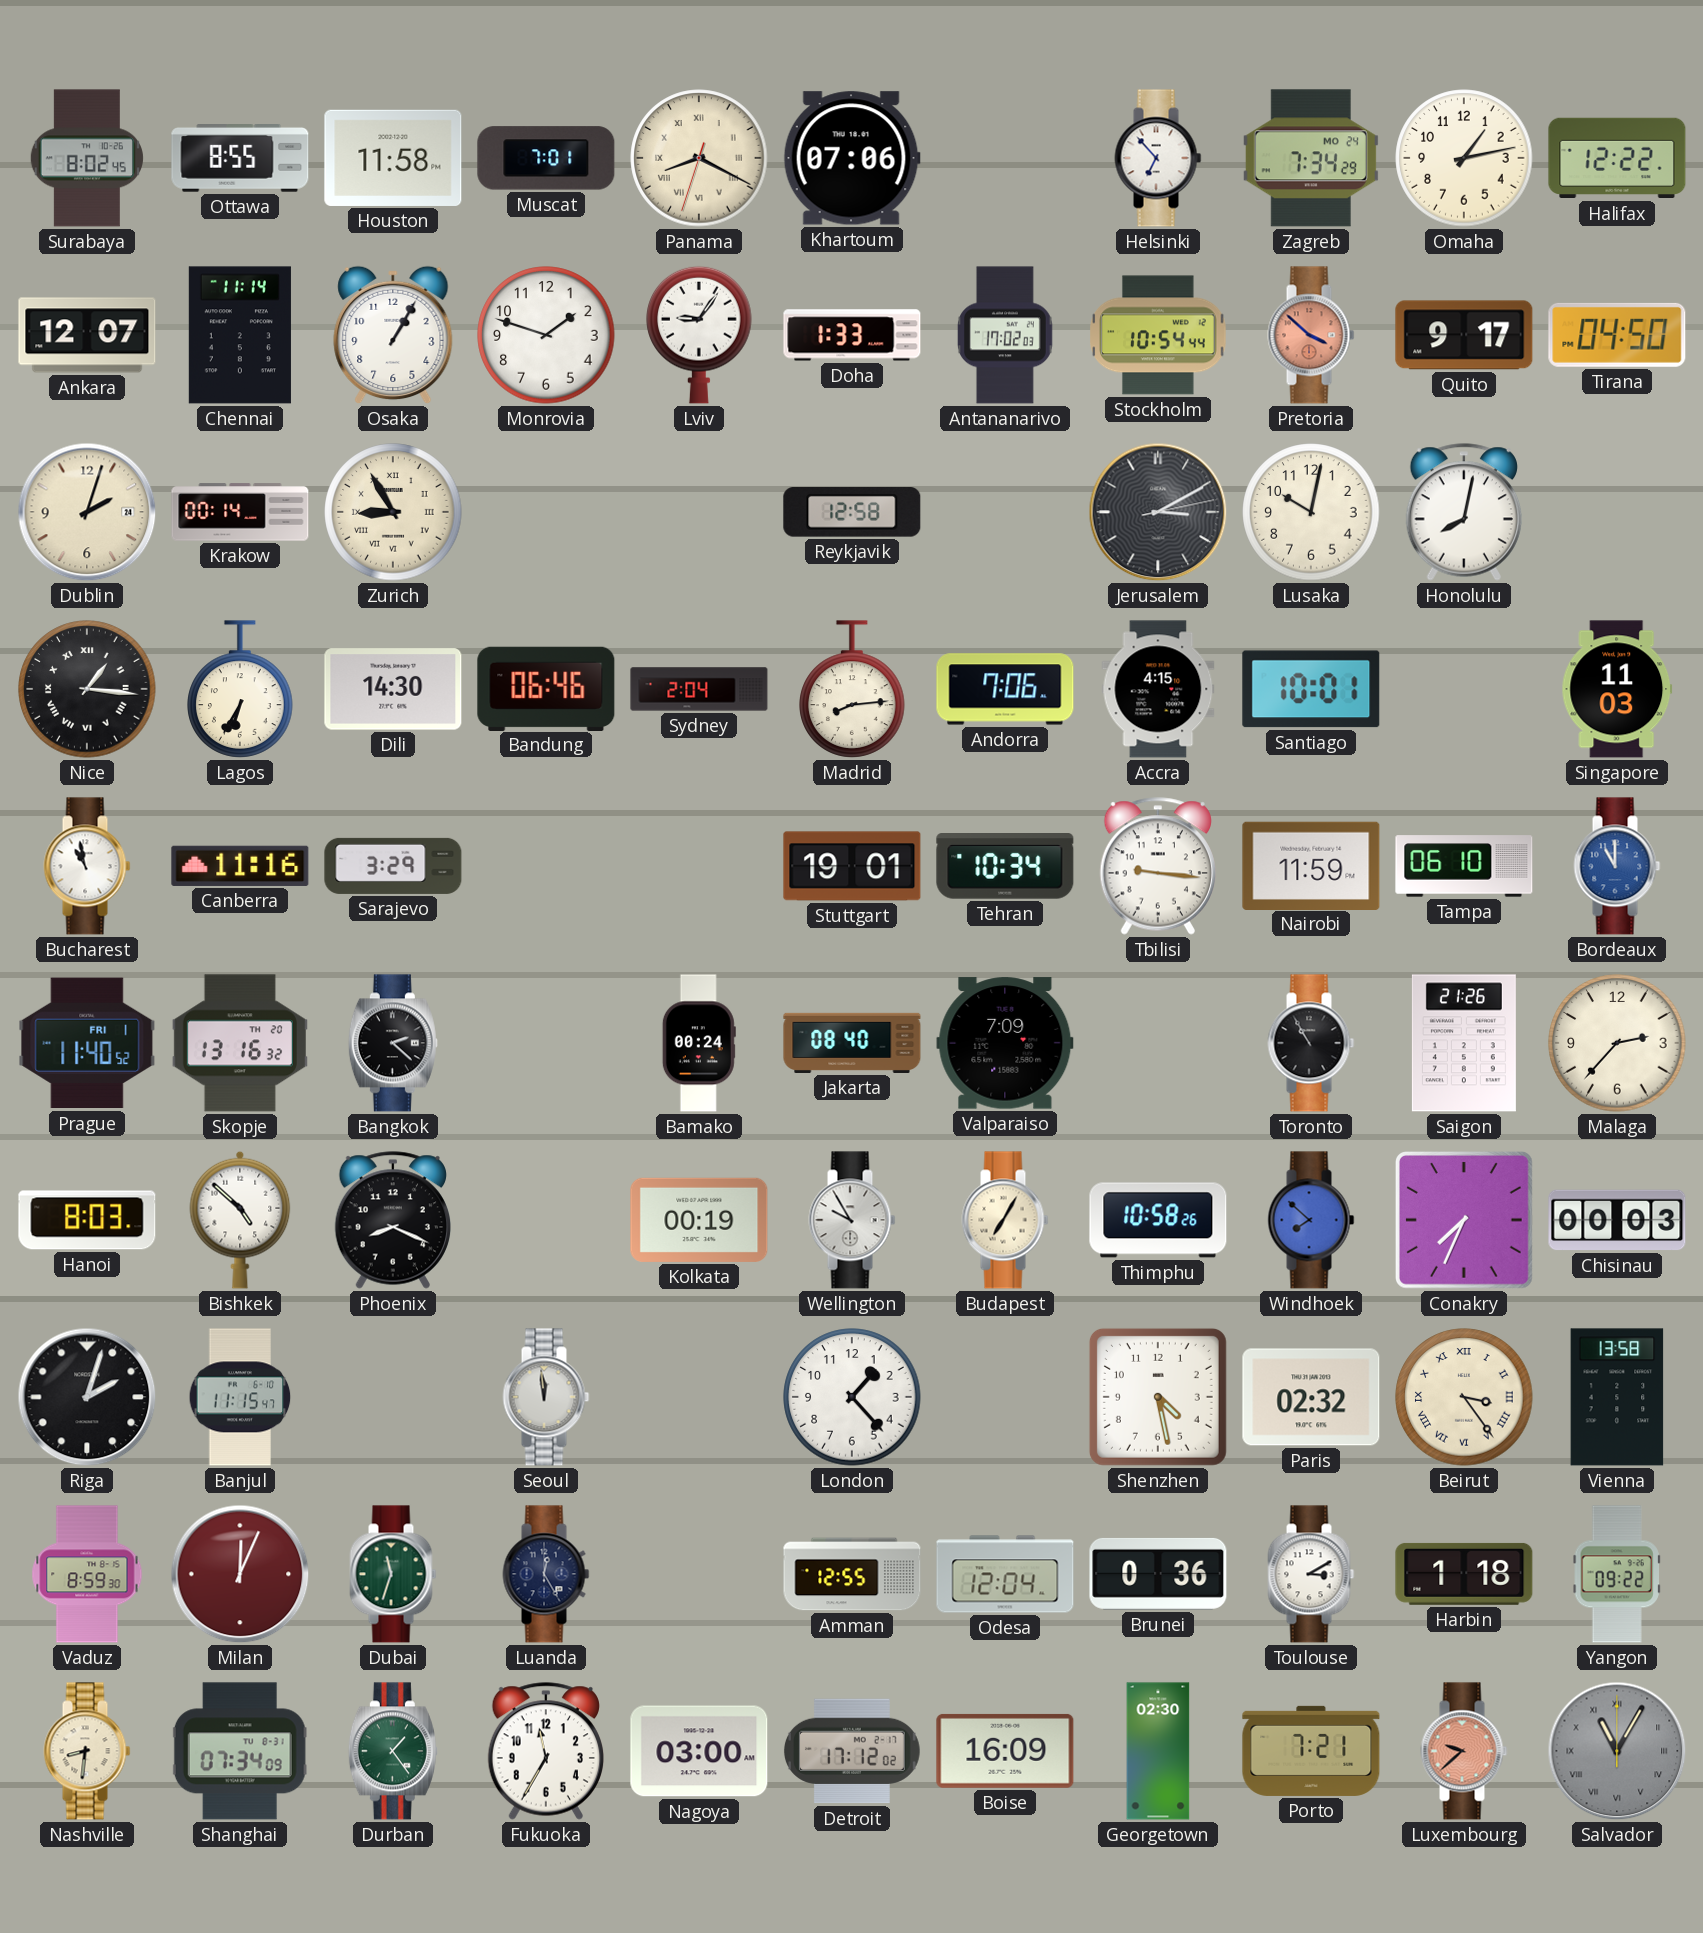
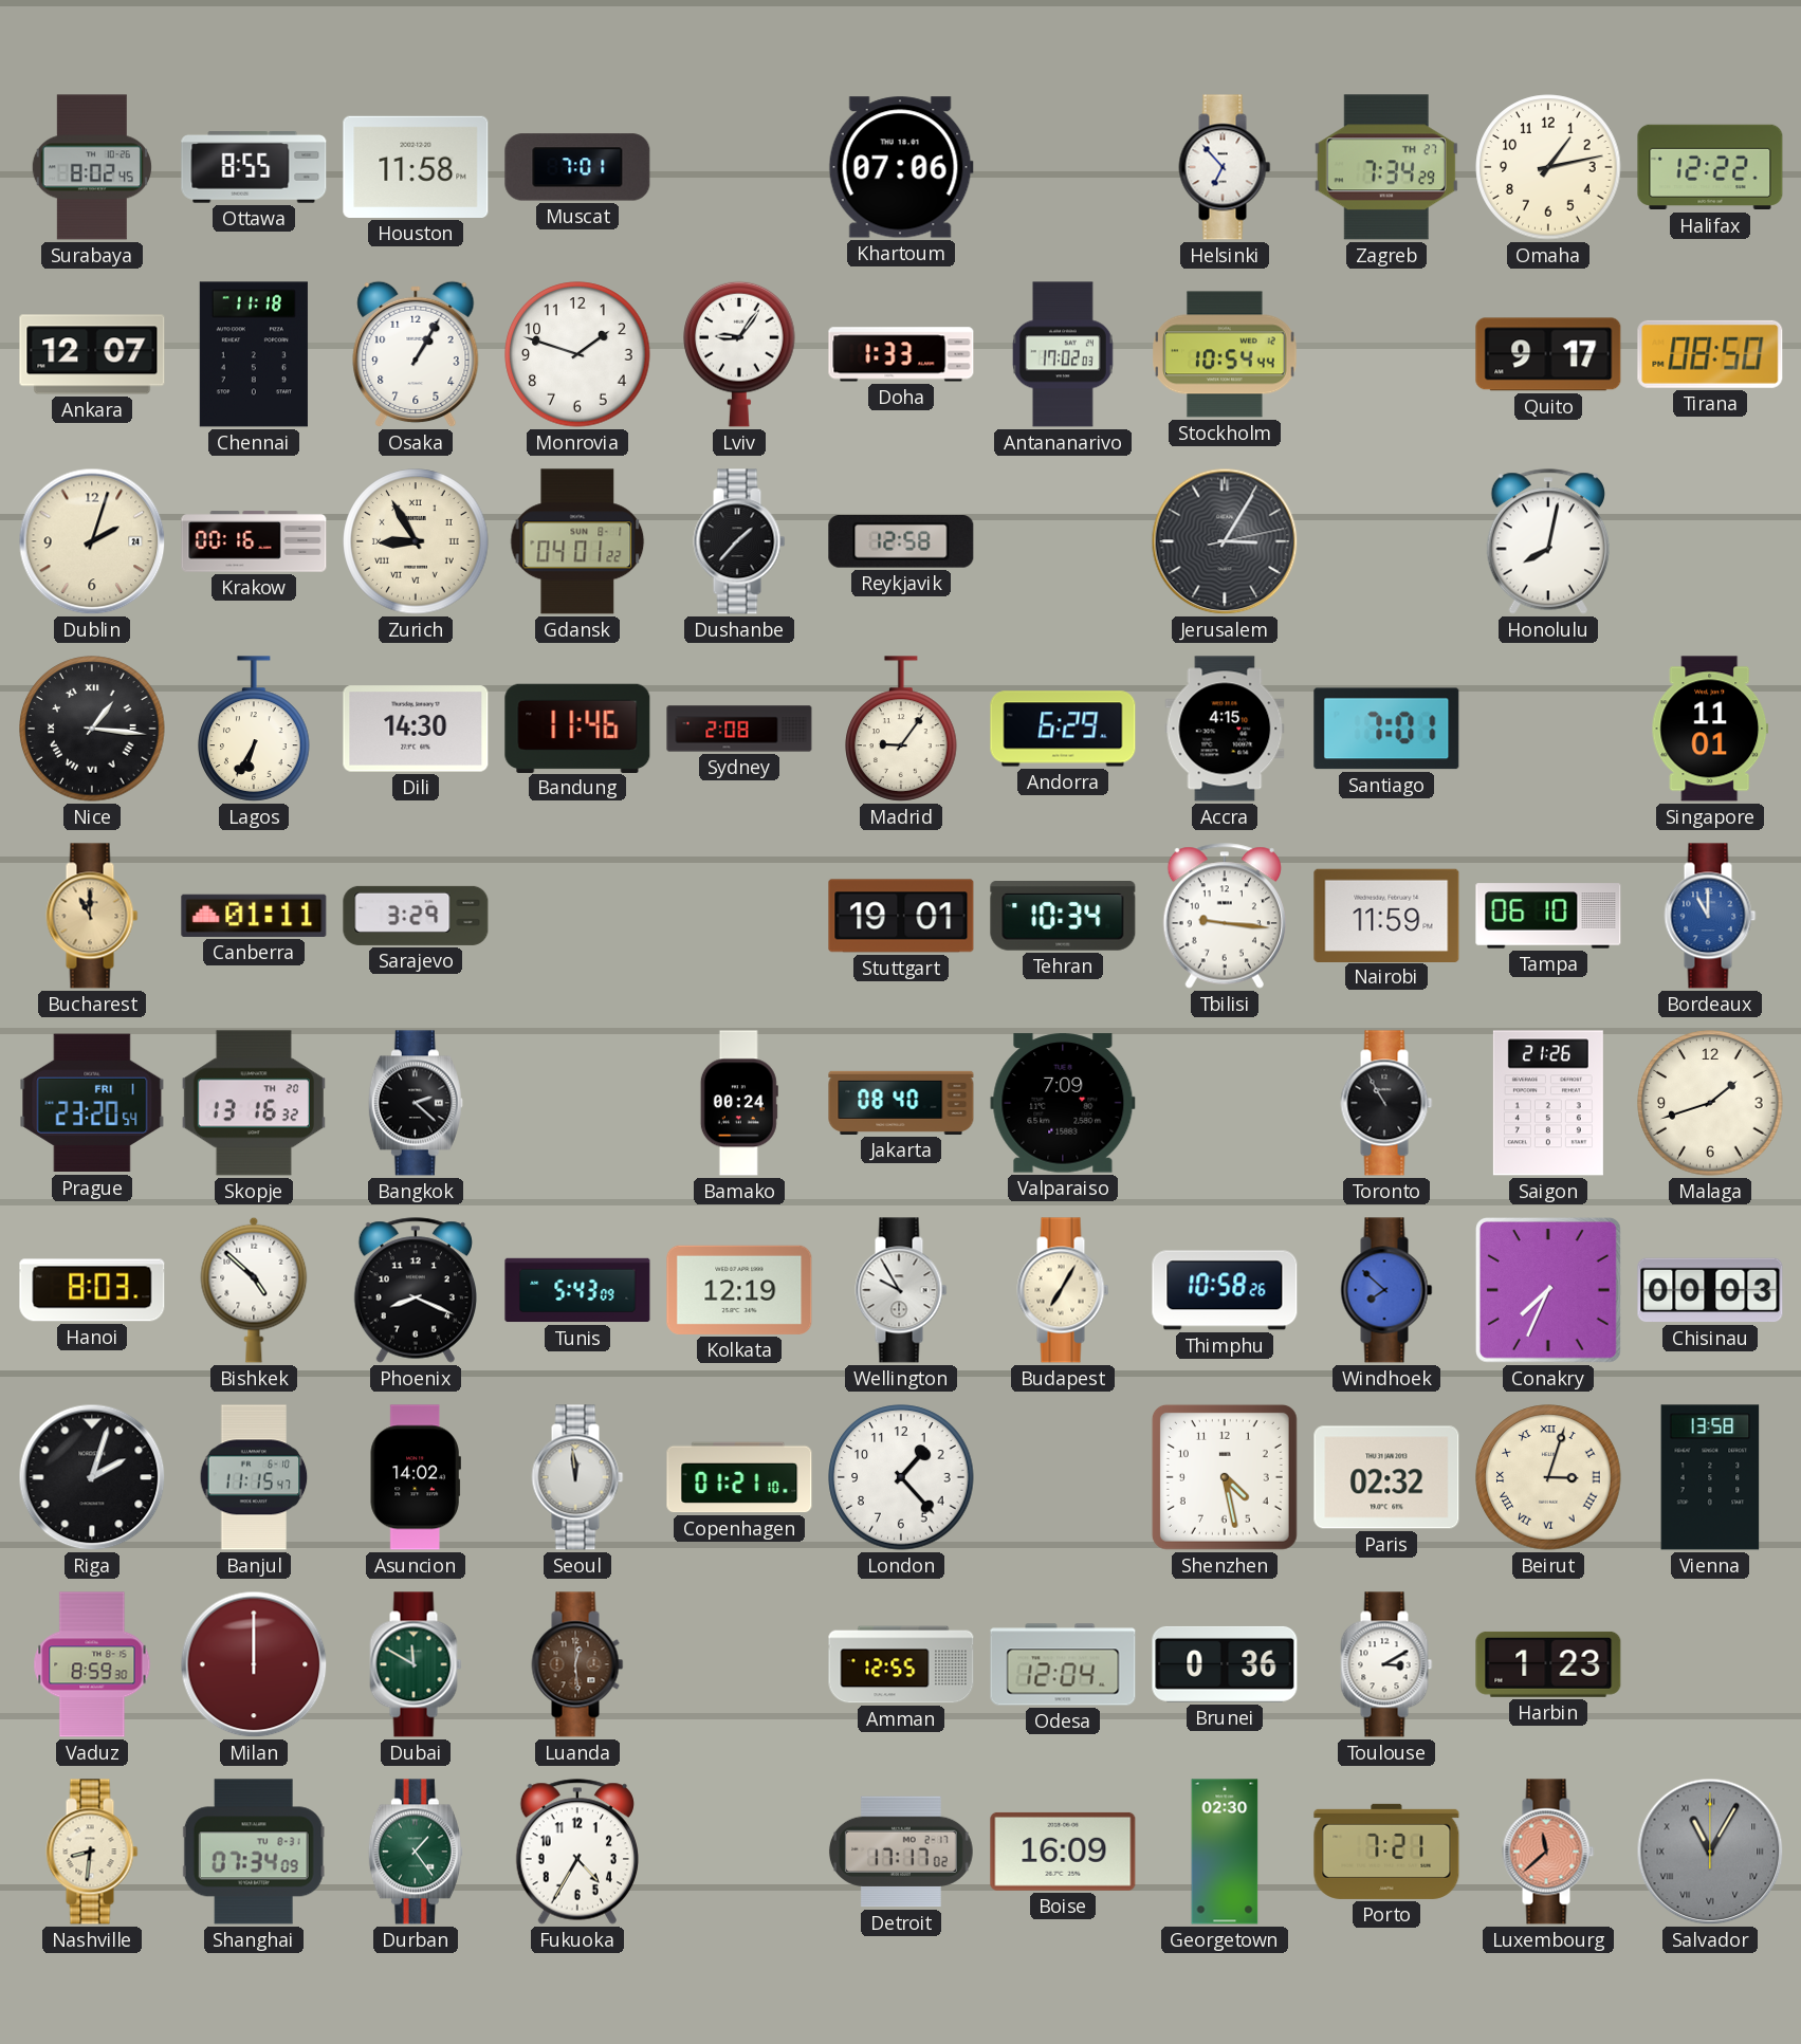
Panama: 8:19 -> none
Zagreb date: MO 24 -> TH 27
Chennai: 11:14 -> 11:18
Pretoria: 3:52 -> none
Tirana: 04:50 -> 08:50
Krakow: 00:14 -> 00:16
Gdansk: none -> 04:01
Dushanbe: none -> 1:37
Jerusalem: 3:10 -> 3:05
Lusaka: 10:02 -> none
Bandung: 06:46 -> 11:46
Sydney: 2:04 -> 2:08
Madrid: 8:14 -> 9:06
Andorra: 7:06 -> 6:29
Santiago: 10:01 -> 7:01
Singapore: 11:03 -> 11:01
Bucharest: 10:58 -> 11:00
Bucharest dial: white -> champagne
Canberra: 11:16 -> 01:11
Prague: 11:40 -> 23:20
Malaga: 2:37 -> 1:42
Tunis: none -> 5:43
Kolkata: 00:19 -> 12:19
Asuncion: none -> 14:02
Copenhagen: none -> 01:21
Beirut: 3:24 -> 3:03
Milan: 12:04 -> 12:00
Dubai: 11:33 -> 11:50
Luanda: 12:25 -> 12:29
Luanda dial: navy -> brown
Harbin: 1:18 -> 1:23
Yangon: 09:22 -> none
Fukuoka: 11:35 -> 4:35
Nagoya: 03:00 -> none
Detroit: 17:12 -> 17:17
Luxembourg: 9:38 -> 11:38
